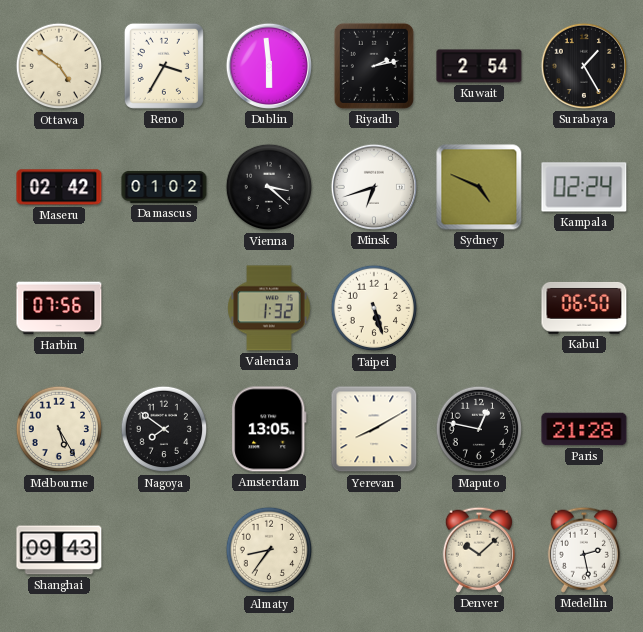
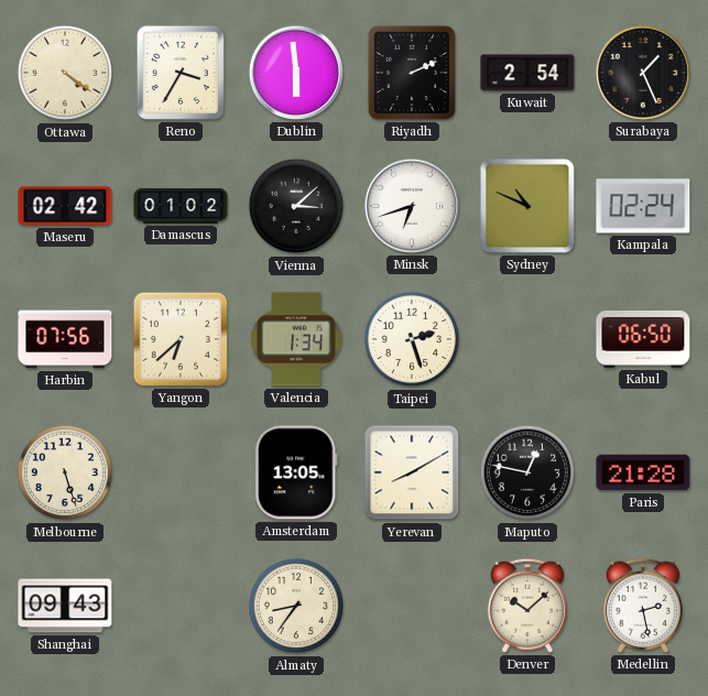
Ottawa: 4:51 -> 4:21
Riyadh: 2:13 -> 2:11
Surabaya: 1:25 -> 1:26
Vienna: 3:22 -> 3:08
Sydney: 4:49 -> 10:49
Yangon: none -> 6:38
Valencia: 1:32 -> 1:34
Taipei: 5:27 -> 2:27
Melbourne: 5:25 -> 5:27
Nagoya: 7:51 -> none
